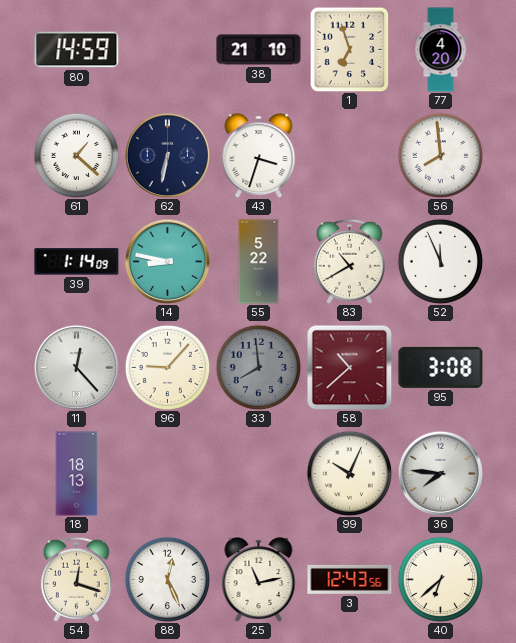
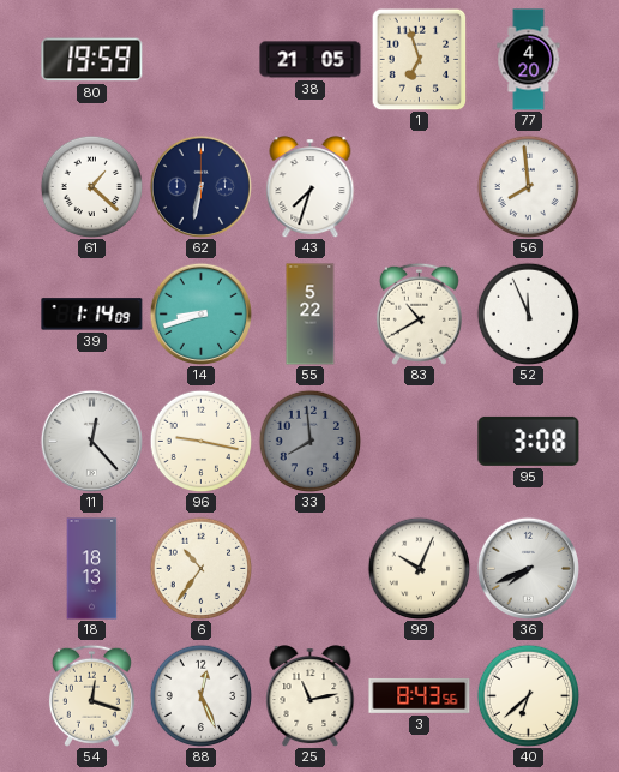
80: 14:59 -> 19:59
38: 21:10 -> 21:05
43: 3:33 -> 7:33
14: 8:47 -> 8:42
96: 9:07 -> 9:17
58: 10:38 -> none
6: none -> 10:36
36: 7:46 -> 7:41
3: 12:43 -> 8:43
